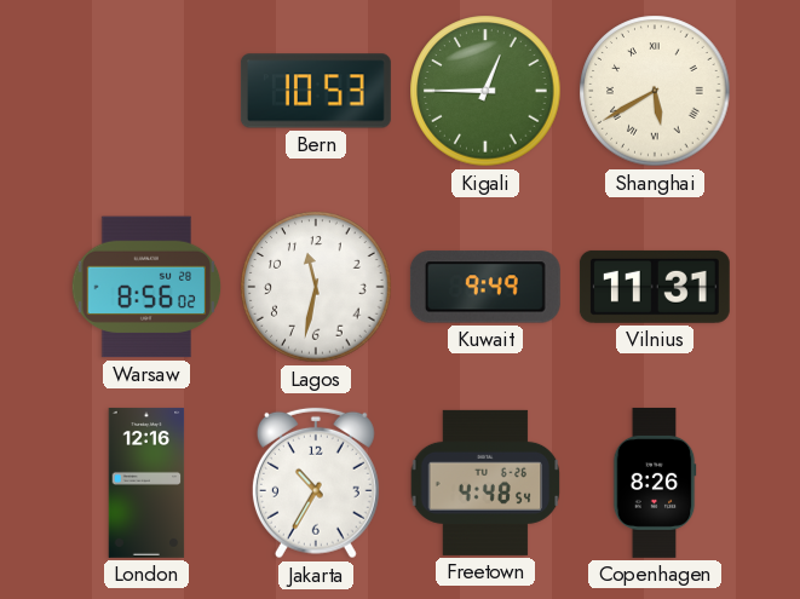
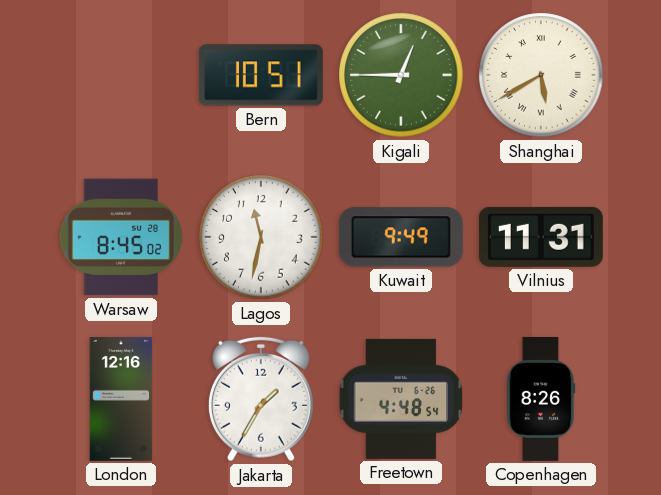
Bern: 10:53 -> 10:51
Warsaw: 8:56 -> 8:45
Jakarta: 10:35 -> 1:35
